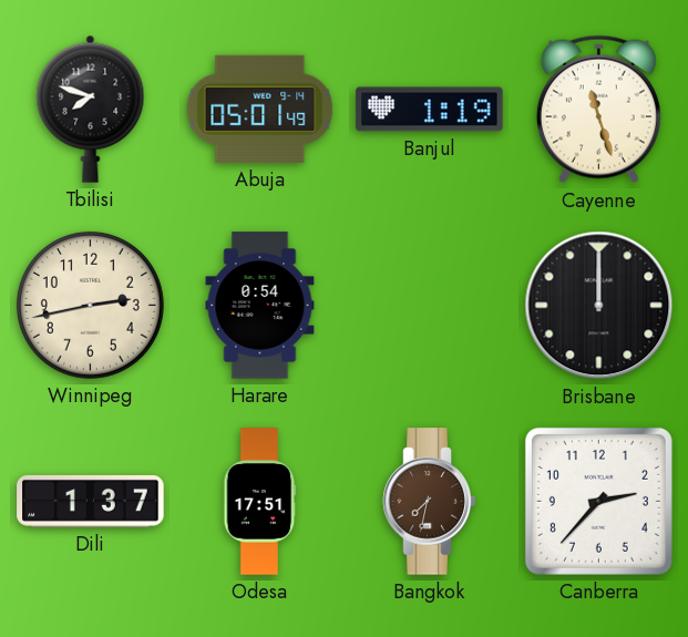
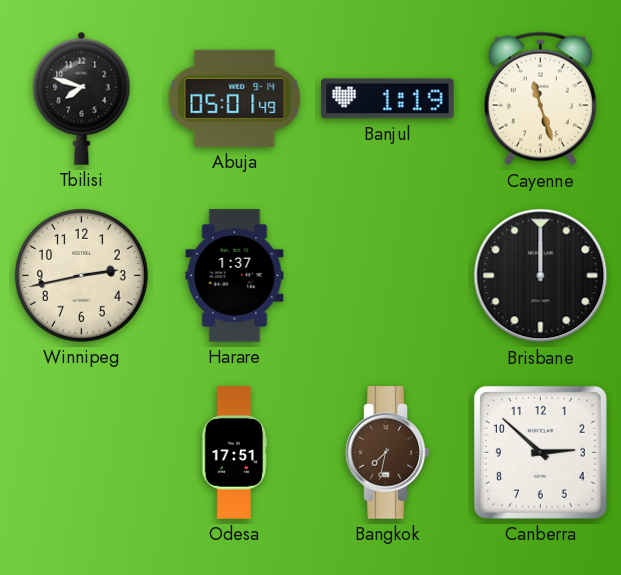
Harare: 0:54 -> 1:37
Dili: 1:37 -> none
Canberra: 2:37 -> 2:52
